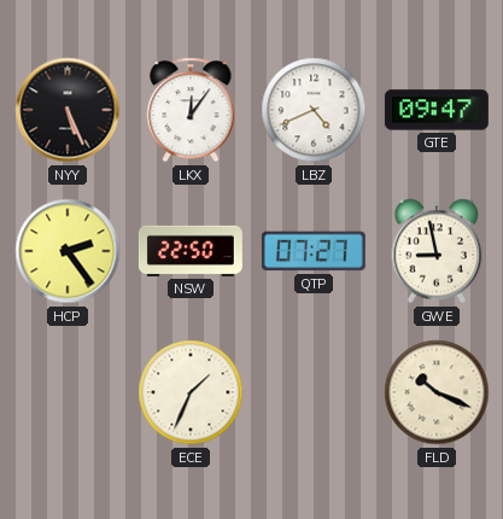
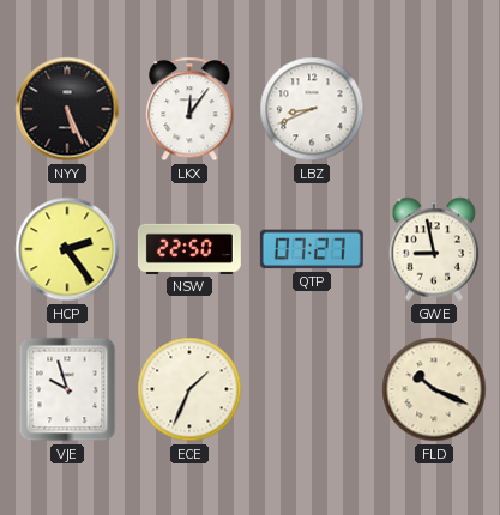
LBZ: 4:41 -> 8:41
GTE: 09:47 -> none
VJE: none -> 9:57
